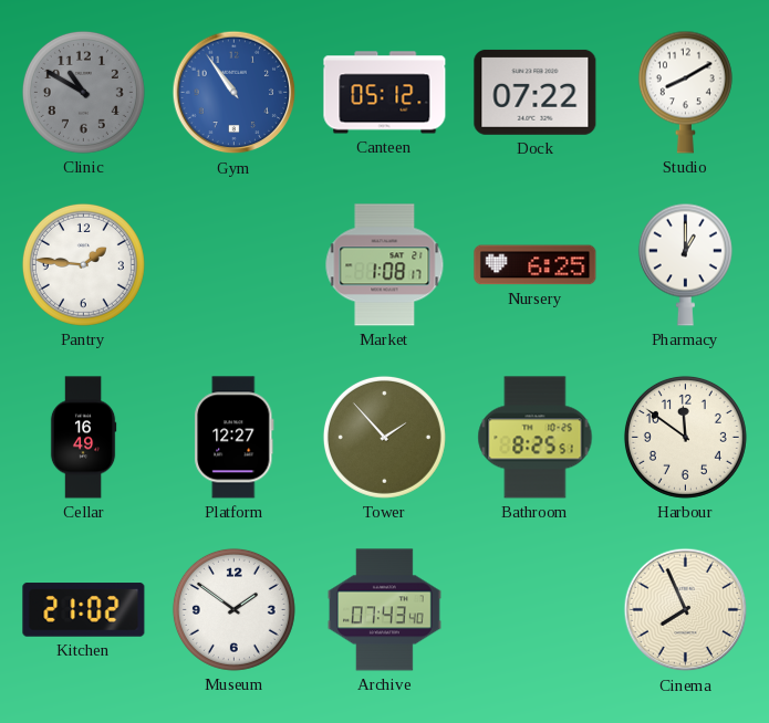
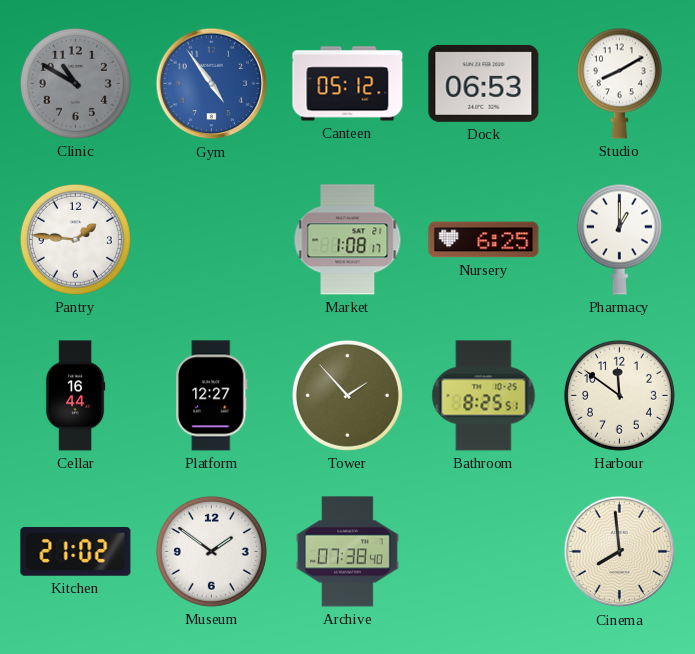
Gym: 10:54 -> 4:54
Dock: 07:22 -> 06:53
Cellar: 16:49 -> 16:44
Archive: 07:43 -> 07:38
Cinema: 7:56 -> 7:59
